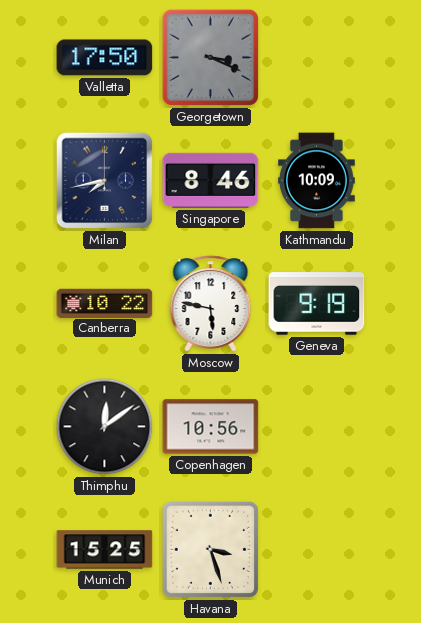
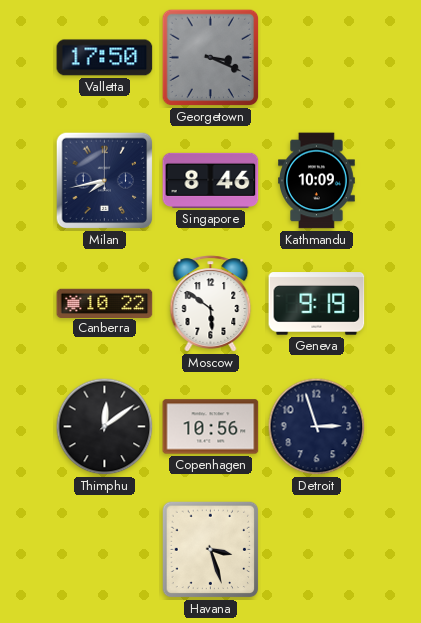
Moscow: 5:47 -> 5:51
Detroit: none -> 2:57
Munich: 15:25 -> none
